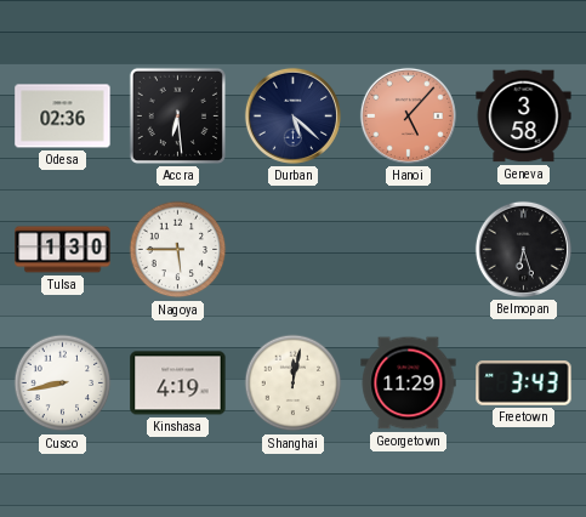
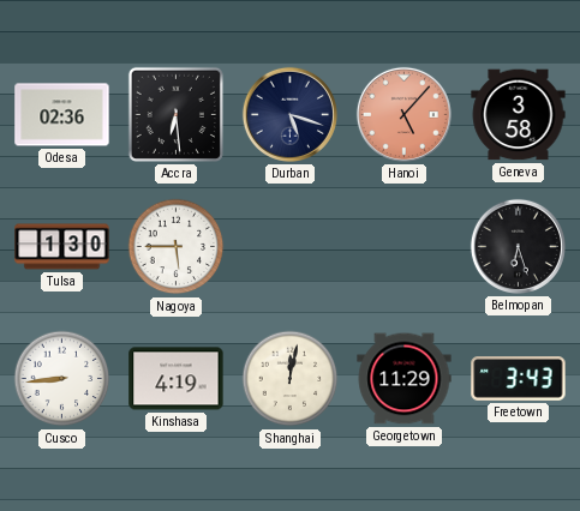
Durban: 5:22 -> 5:18
Cusco: 8:43 -> 8:44
